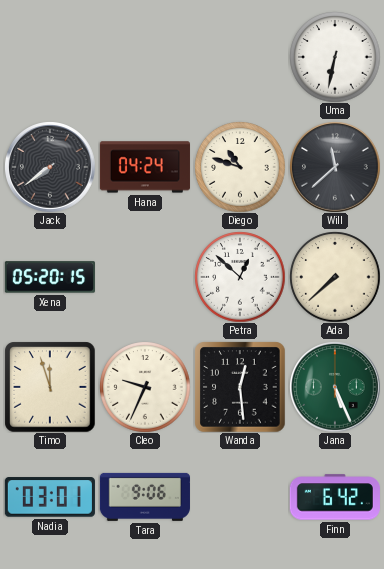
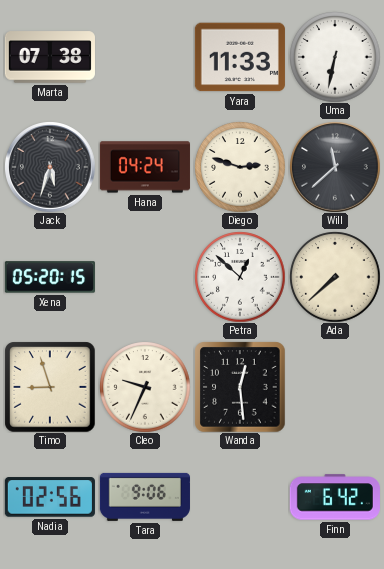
Marta: none -> 07:38
Yara: none -> 11:33
Jack: 7:39 -> 5:33
Diego: 10:48 -> 2:48
Timo: 11:57 -> 8:57
Jana: 5:26 -> none
Nadia: 03:01 -> 02:56
